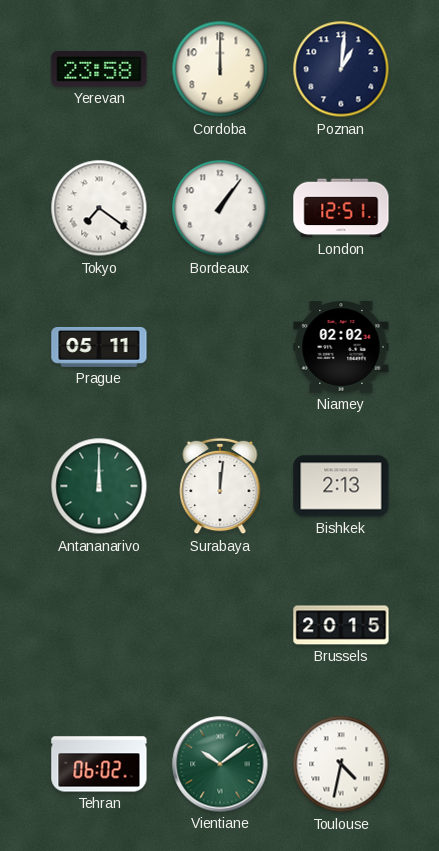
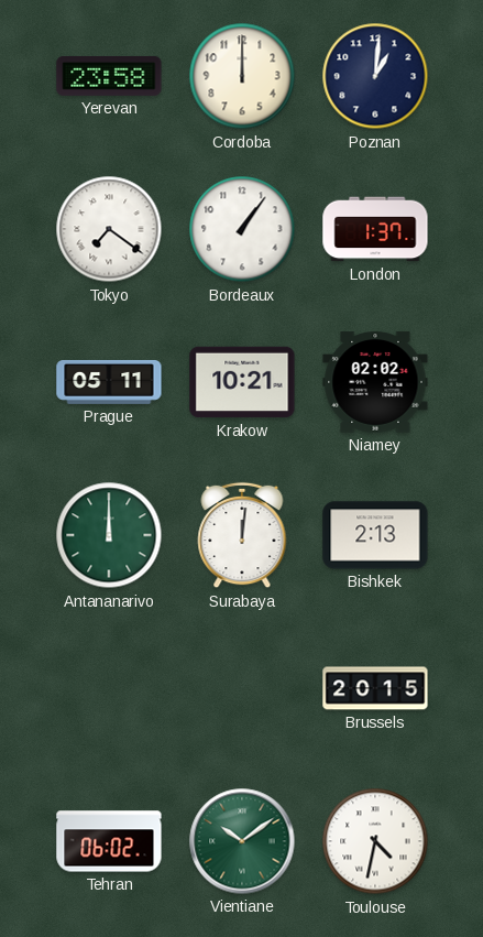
London: 12:51 -> 1:37
Krakow: none -> 10:21
